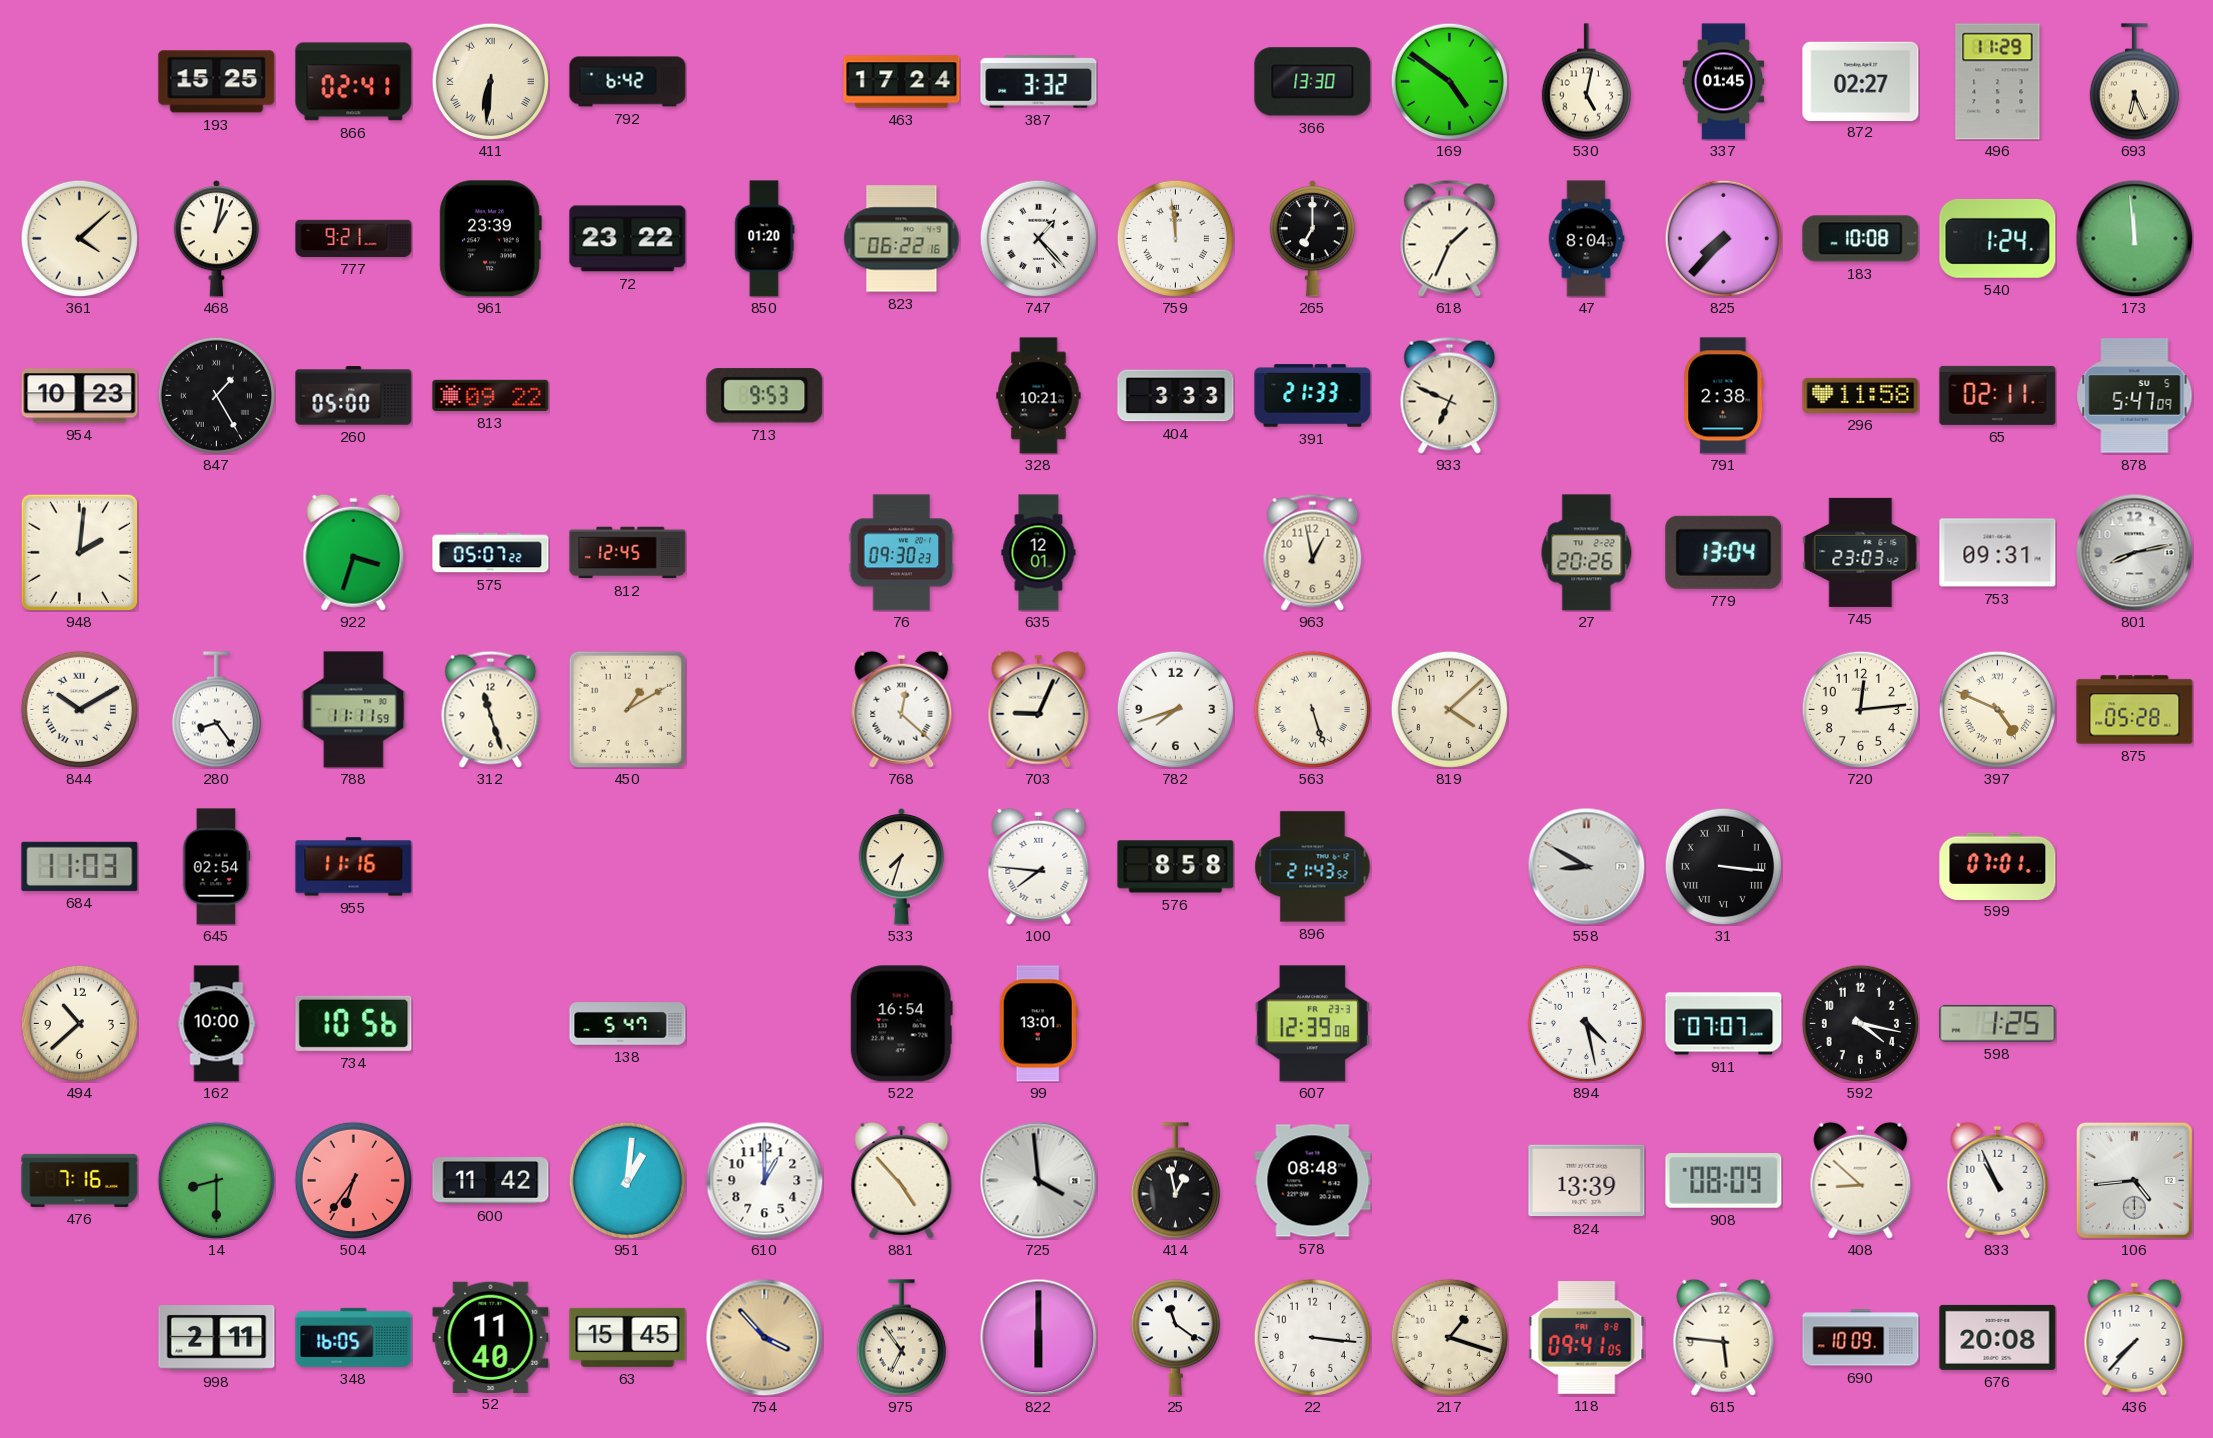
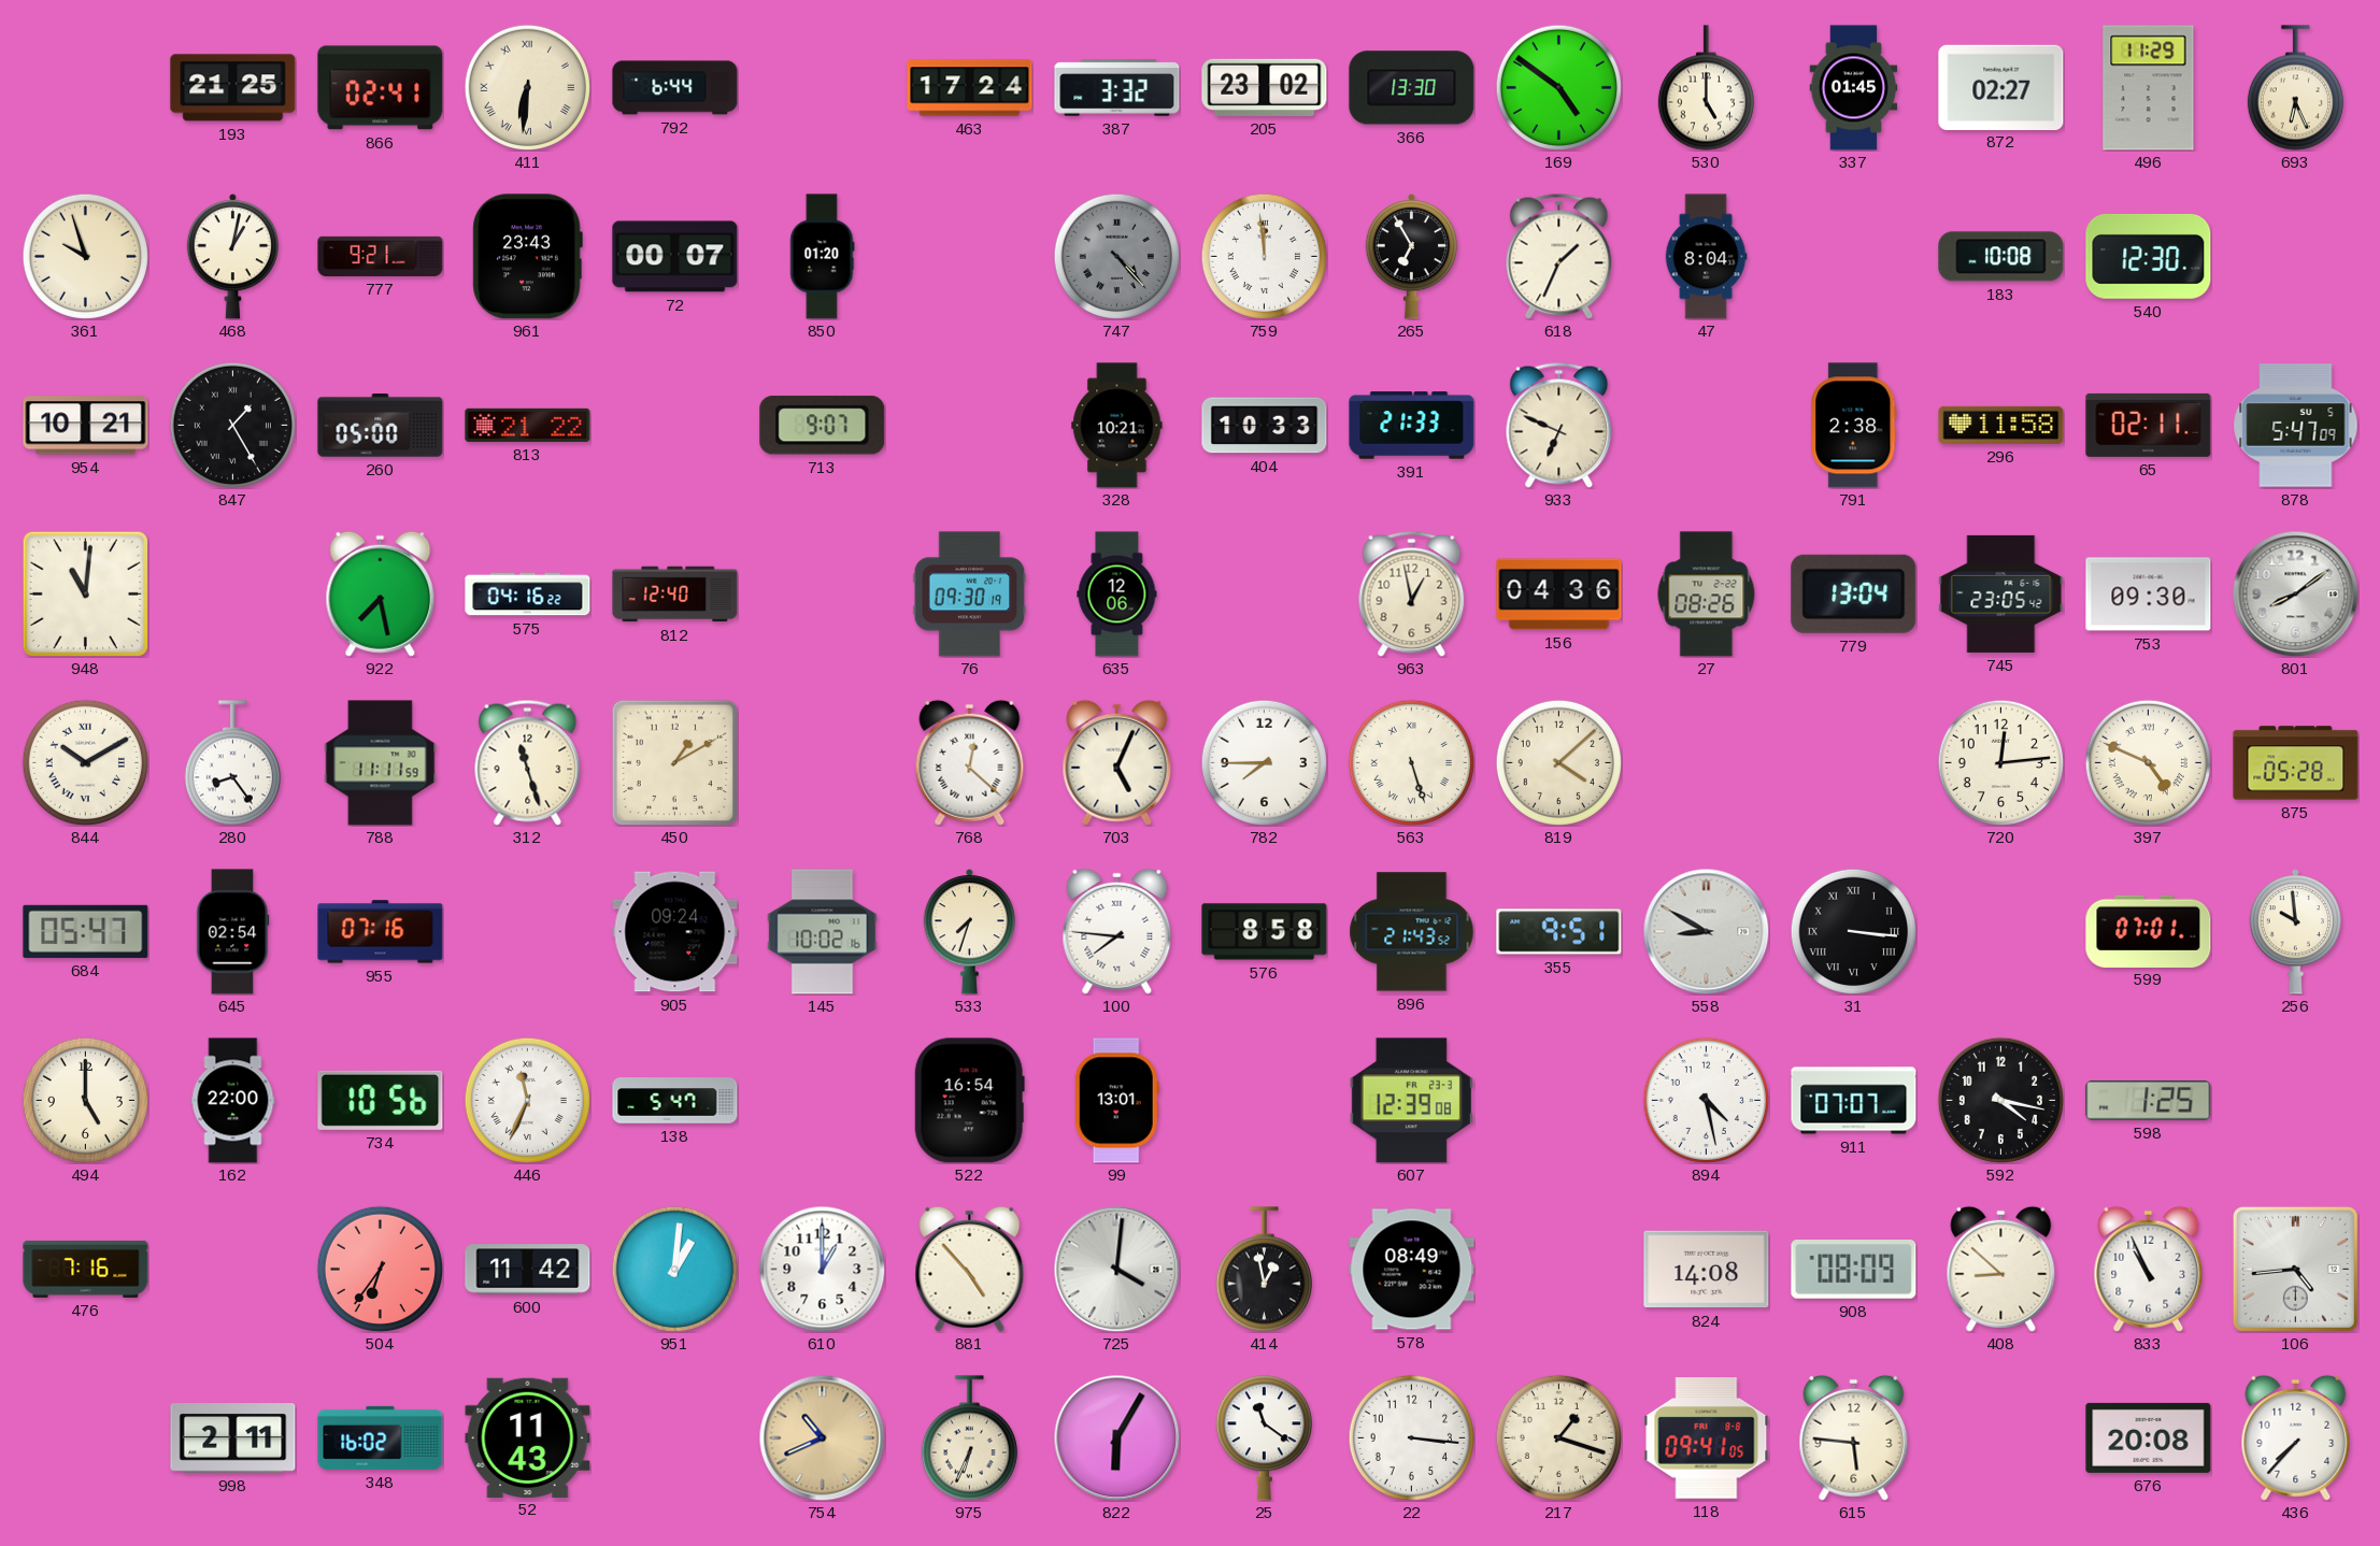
193: 15:25 -> 21:25
792: 6:42 -> 6:44
205: none -> 23:02
530: 5:02 -> 5:00
361: 4:08 -> 9:57
961: 23:39 -> 23:43
72: 23:22 -> 00:07
823: 06:22 -> none
747: 1:23 -> 4:23
747 dial: white -> grey
265: 7:00 -> 6:55
825: 7:37 -> none
540: 1:24 -> 12:30
173: 11:59 -> none
954: 10:23 -> 10:21
813: 09:22 -> 21:22
713: 9:53 -> 9:07
404: 3:33 -> 10:33
948: 2:01 -> 11:01
922: 3:33 -> 7:28
575: 05:07 -> 04:16
812: 12:45 -> 12:40
76: 09:30:23 -> 09:30:19
635: 12:01 -> 12:06
156: none -> 04:36
27: 20:26 -> 08:26
745: 23:03 -> 23:05
753: 09:31 -> 09:30
801: 8:13 -> 8:09
703: 9:04 -> 5:04
782: 7:42 -> 7:45
684: 11:03 -> 05:47
955: 11:16 -> 07:16
905: none -> 09:24
145: none -> 10:02
355: none -> 9:51
256: none -> 9:59
494: 10:38 -> 5:00
162: 10:00 -> 22:00
446: none -> 11:34
14: 8:30 -> none
725: 3:59 -> 4:01
578: 08:48 -> 08:49
824: 13:39 -> 14:08
348: 16:05 -> 16:02
52: 11:40 -> 11:43
63: 15:45 -> none
754: 3:53 -> 10:41
975: 6:54 -> 6:34
822: 6:00 -> 6:05
690: 10:09 -> none
